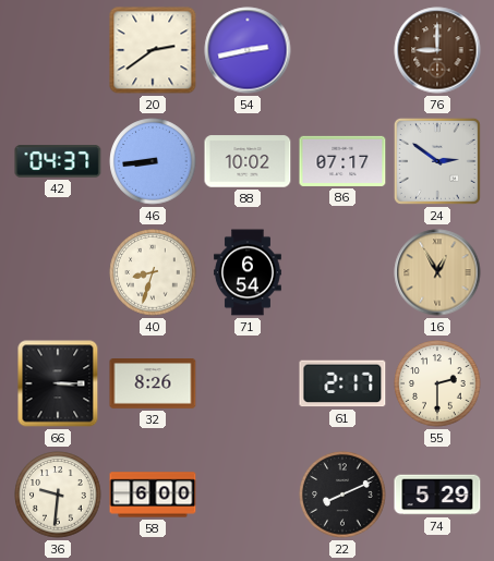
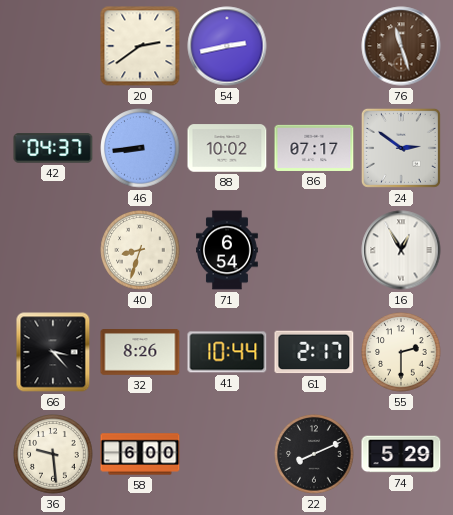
76: 9:00 -> 11:27
16 dial: champagne -> white
66: 3:15 -> 3:23
41: none -> 10:44
36: 9:31 -> 9:29
